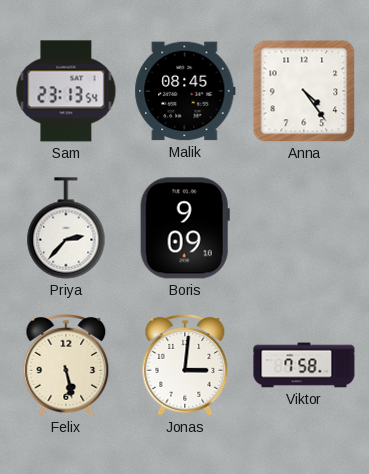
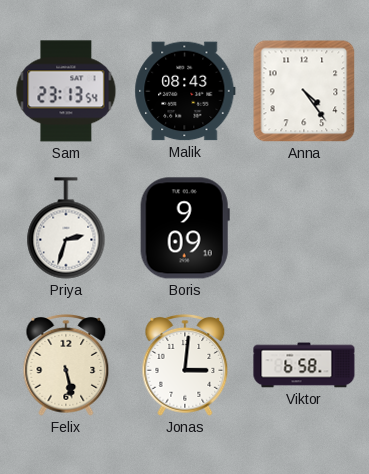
Malik: 08:45 -> 08:43
Priya: 2:37 -> 2:33
Viktor: 7:58 -> 6:58
